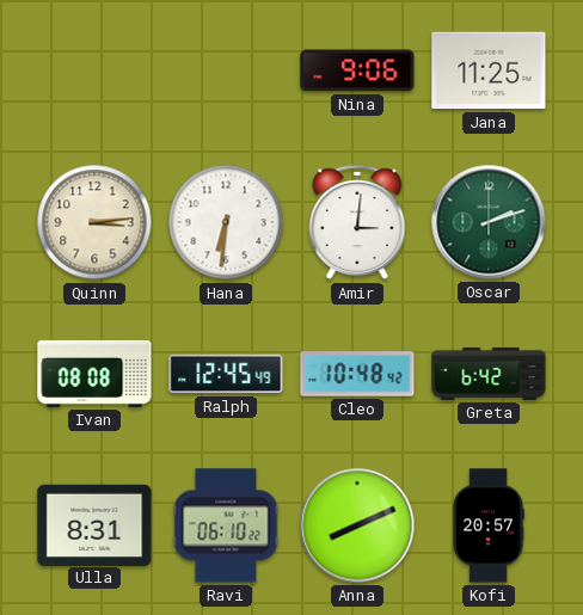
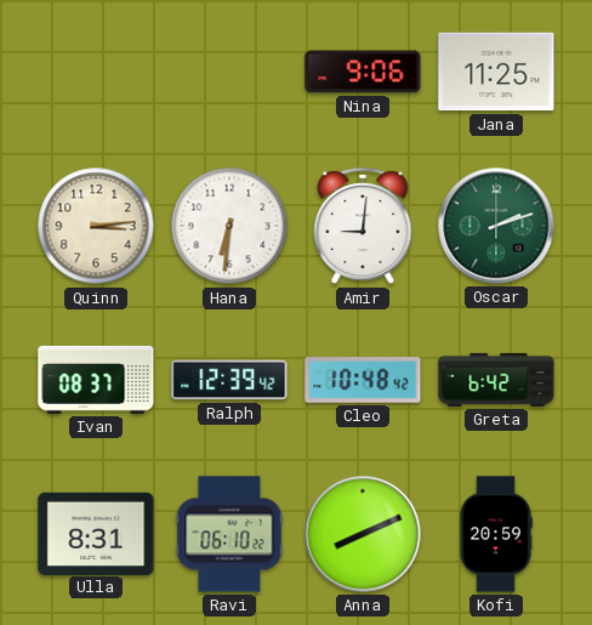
Amir: 3:01 -> 9:01
Ivan: 08:08 -> 08:37
Ralph: 12:45 -> 12:39
Kofi: 20:57 -> 20:59
